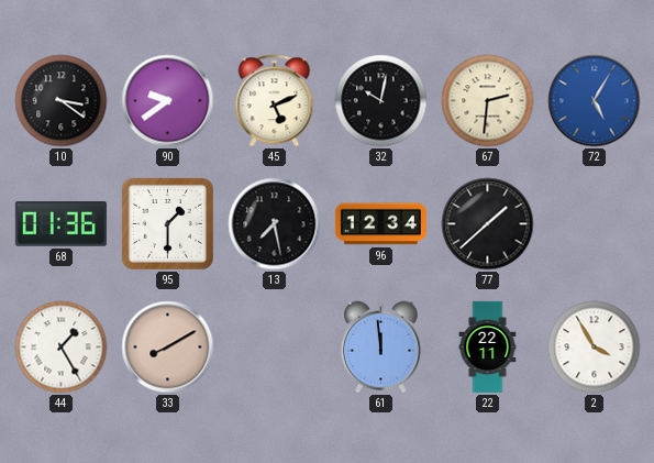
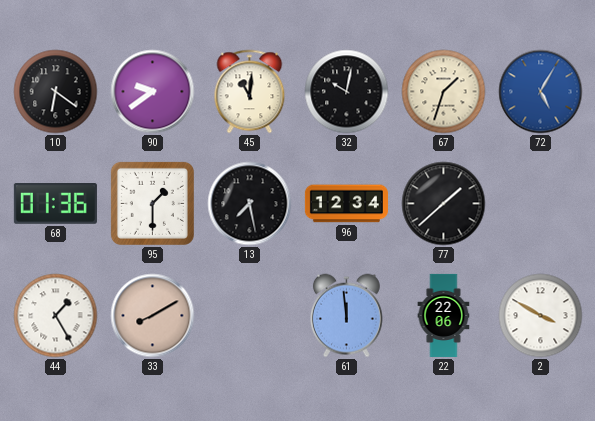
10: 3:21 -> 6:21
45: 5:11 -> 11:01
67: 2:31 -> 1:33
22: 22:11 -> 22:06
2: 3:55 -> 3:50
